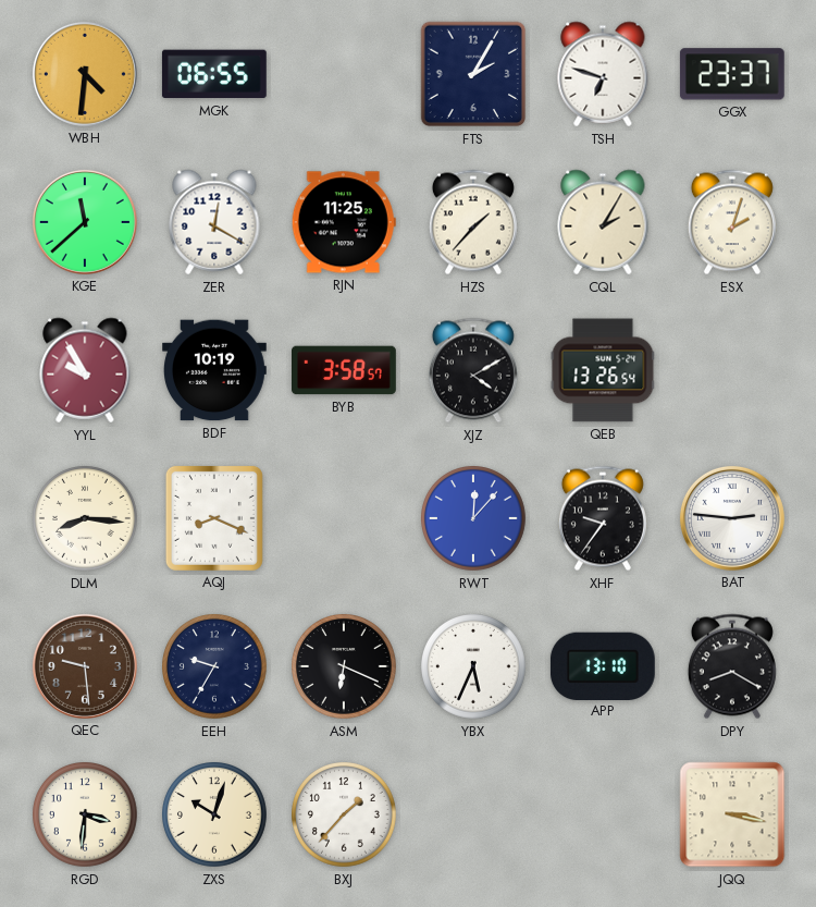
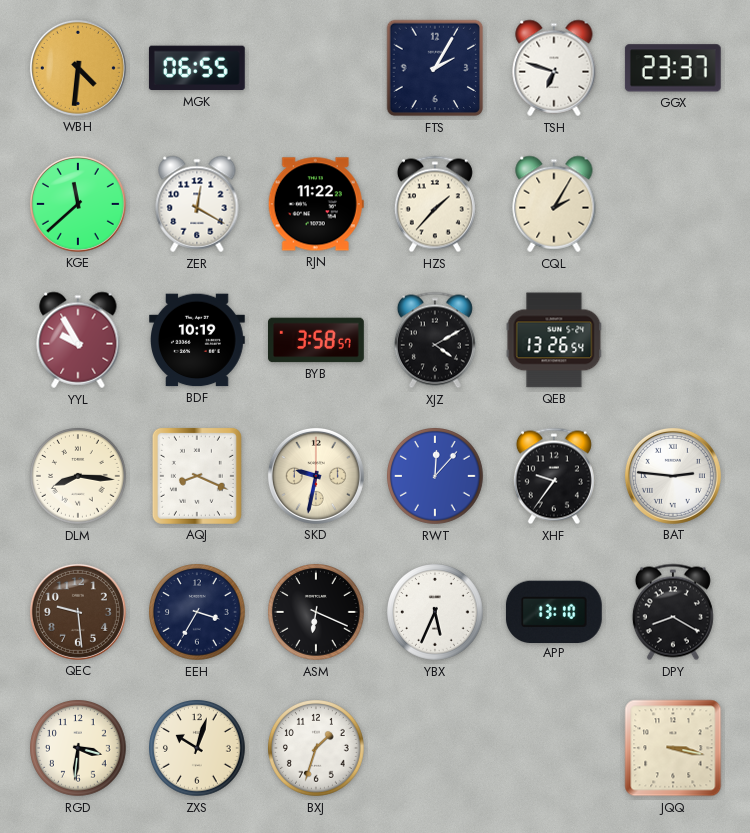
RJN: 11:25 -> 11:22
ESX: 2:03 -> none
SKD: none -> 9:32
EEH: 9:35 -> 3:35
BXJ: 1:37 -> 1:33
